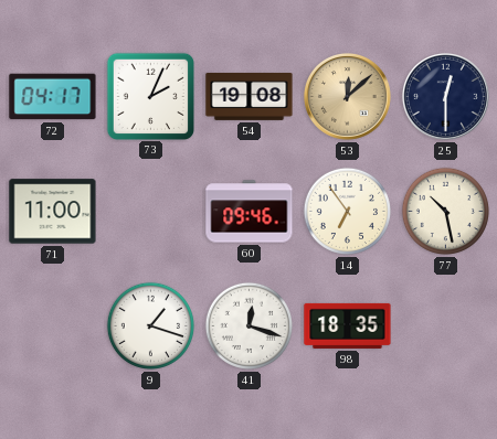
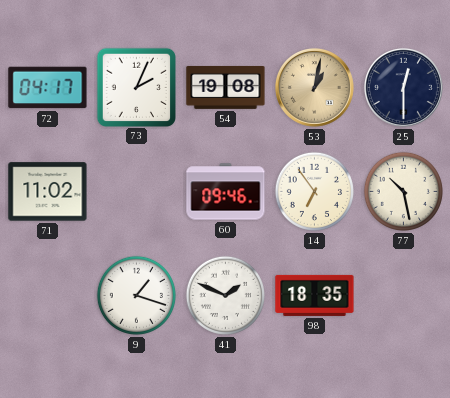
53: 12:08 -> 1:02
71: 11:00 -> 11:02
41: 12:18 -> 1:49
